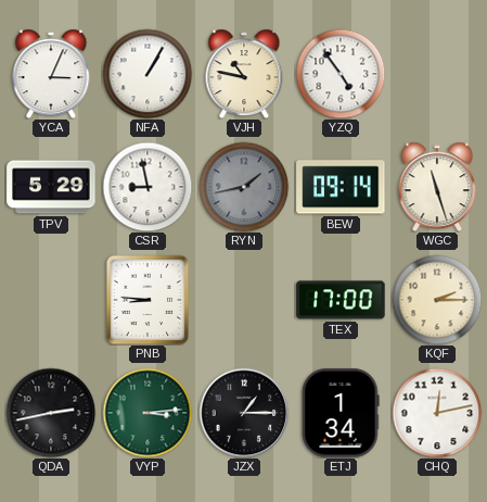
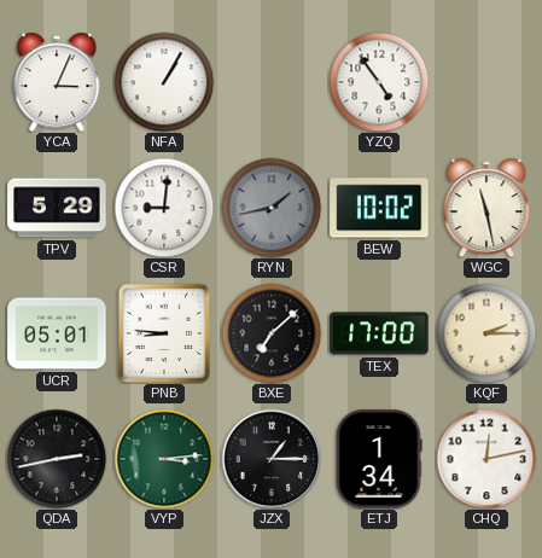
VJH: 10:47 -> none
CSR: 8:58 -> 9:01
BEW: 09:14 -> 10:02
WGC: 11:27 -> 11:28
UCR: none -> 05:01
BXE: none -> 7:08
